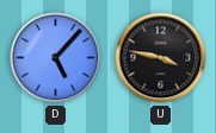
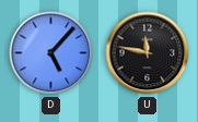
U: 3:47 -> 11:47
